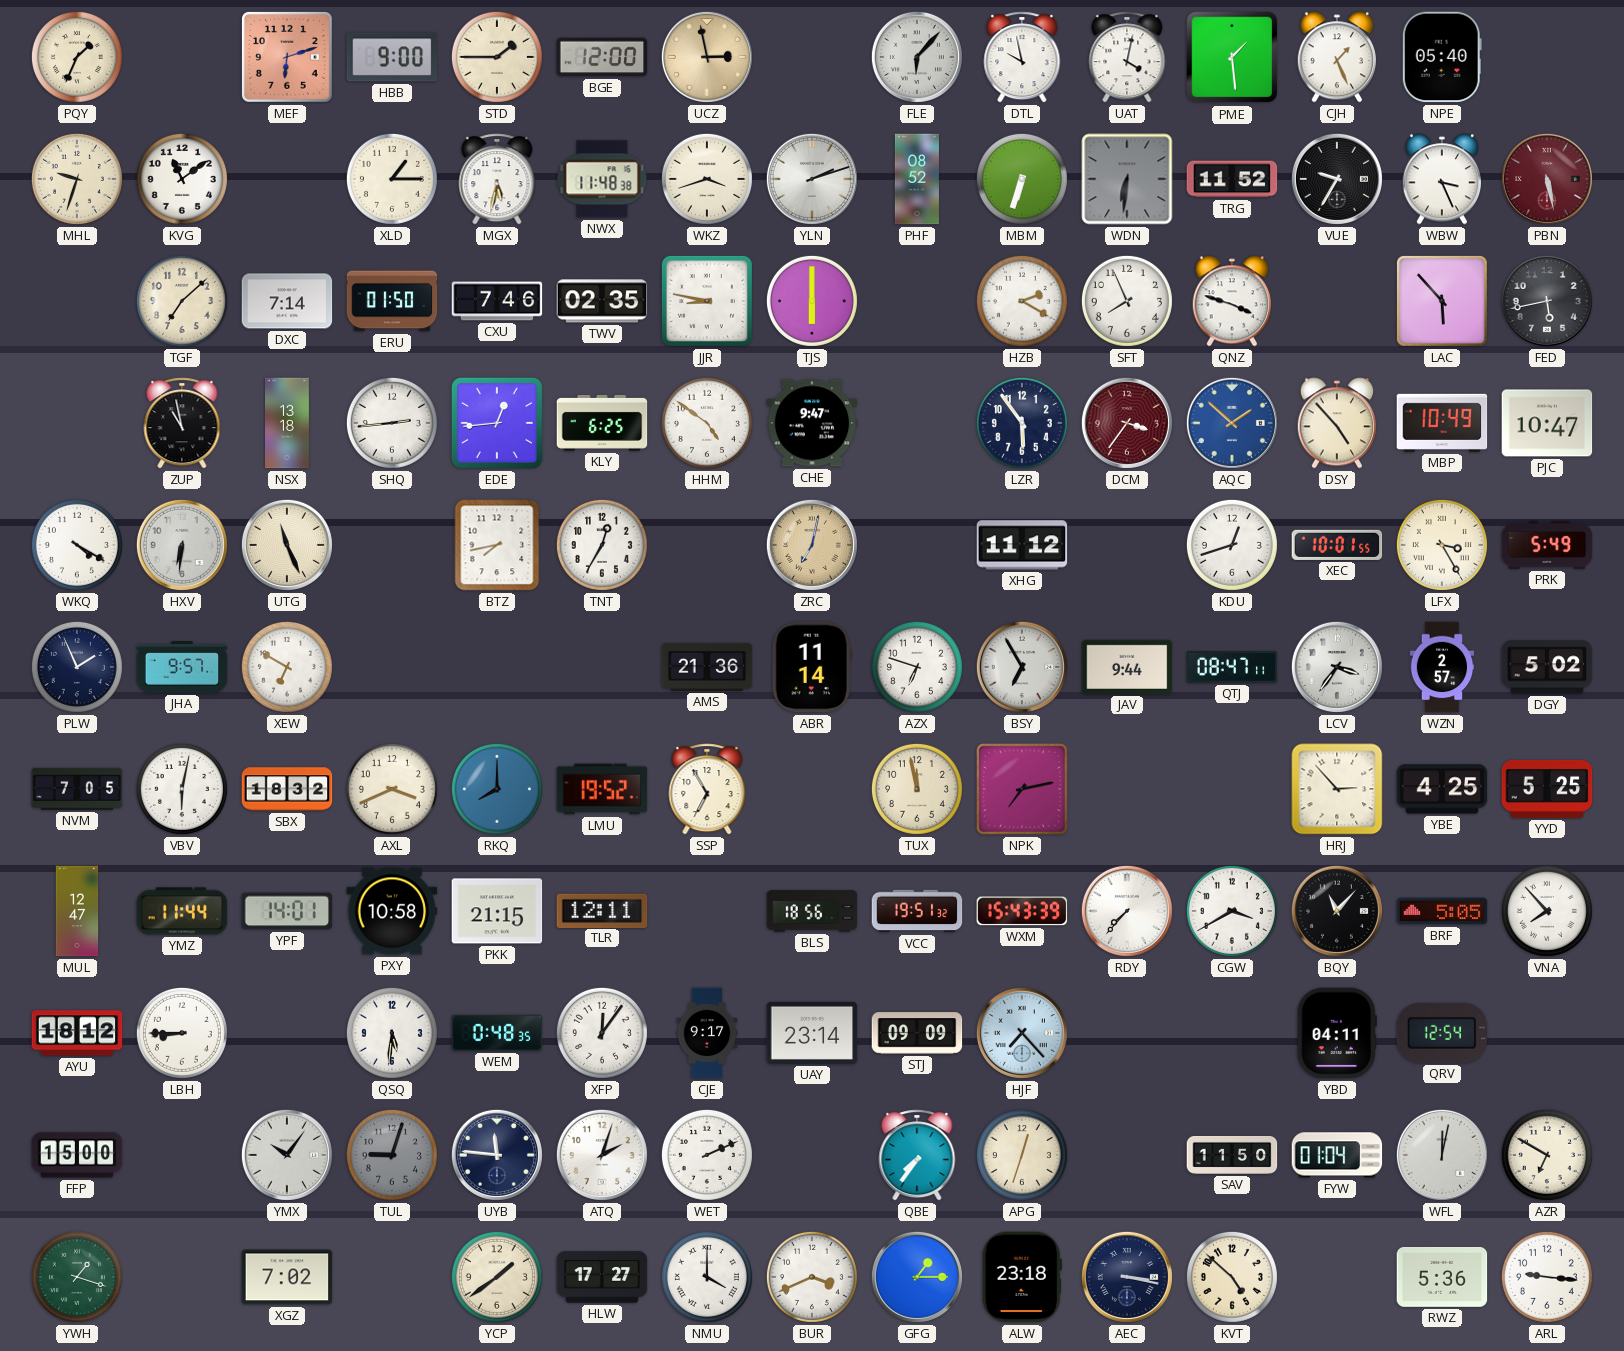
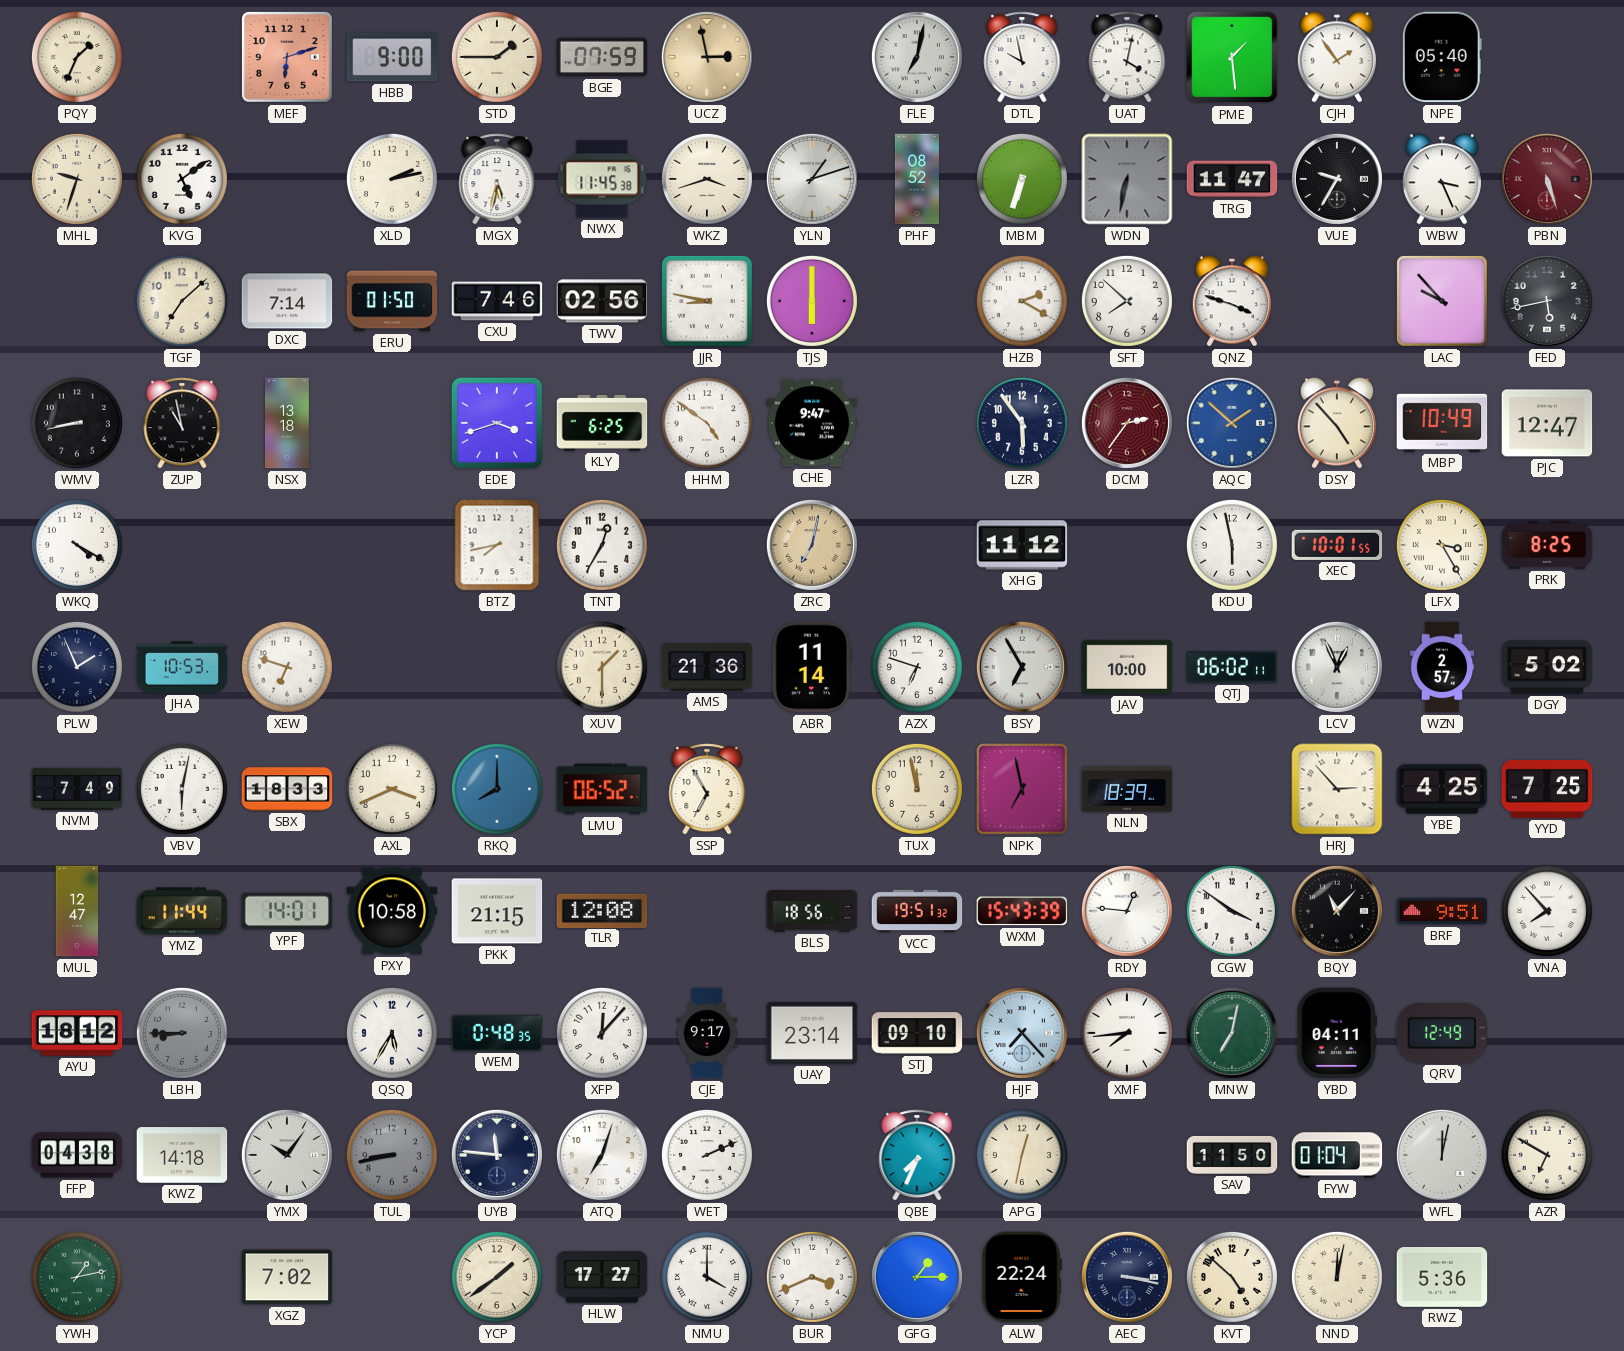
BGE: 12:00 -> 07:59
FLE: 6:07 -> 7:02
CJH: 1:26 -> 1:54
KVG: 11:09 -> 5:09
XLD: 1:15 -> 2:13
NWX: 11:48 -> 11:45
YLN: 2:12 -> 1:12
WDN: 6:31 -> 6:32
TRG: 11:52 -> 11:47
PBN: 5:28 -> 5:27
TWV: 02:35 -> 02:56
SFT: 7:56 -> 7:52
LAC: 5:53 -> 9:53
WMV: none -> 8:43
SHQ: 2:44 -> none
EDE: 12:44 -> 3:42
DCM: 3:36 -> 2:36
PJC: 10:47 -> 12:47
HXV: 6:31 -> none
UTG: 11:26 -> none
KDU: 12:42 -> 5:58
PRK: 5:49 -> 8:25
JHA: 9:57 -> 10:53
XEW: 6:50 -> 6:48
XUV: none -> 1:30
JAV: 9:44 -> 10:00
QTJ: 08:47 -> 06:02
LCV: 3:36 -> 12:56
NVM: 7:05 -> 7:49
SBX: 18:32 -> 18:33
LMU: 19:52 -> 06:52
NPK: 7:13 -> 6:58
NLN: none -> 18:39
YYD: 5:25 -> 7:25
TLR: 12:11 -> 12:08
RDY: 7:37 -> 12:46
CGW: 3:40 -> 3:51
BRF: 5:05 -> 9:51
LBH dial: white -> grey
QSQ: 5:31 -> 5:35
XFP: 12:06 -> 12:07
STJ: 09:09 -> 09:10
XMF: none -> 7:44
MNW: none -> 7:02
QRV: 12:54 -> 12:49
FFP: 15:00 -> 04:38
KWZ: none -> 14:18
TUL: 9:03 -> 8:43
ATQ: 2:03 -> 7:03
QBE: 7:36 -> 7:34
APG: 12:33 -> 12:32
YWH: 1:18 -> 1:13
ALW: 23:18 -> 22:24
NND: none -> 12:02
ARL: 9:16 -> none
